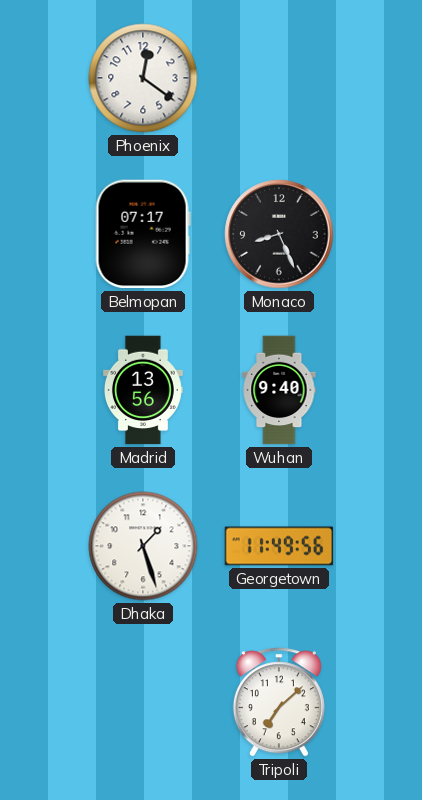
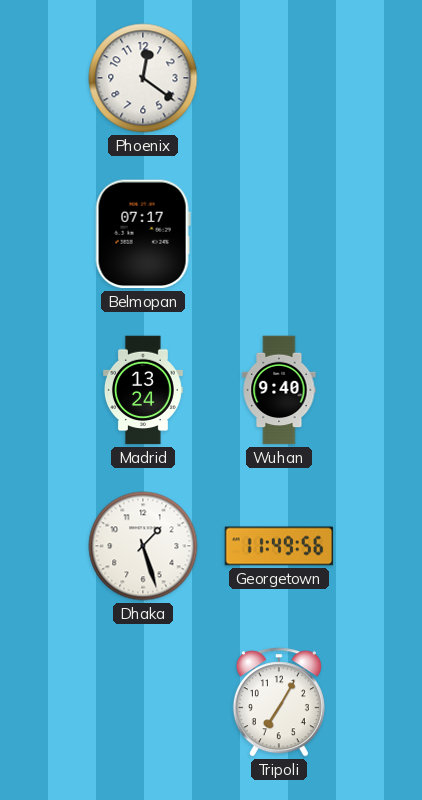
Monaco: 8:26 -> none
Madrid: 13:56 -> 13:24
Tripoli: 7:08 -> 7:05
